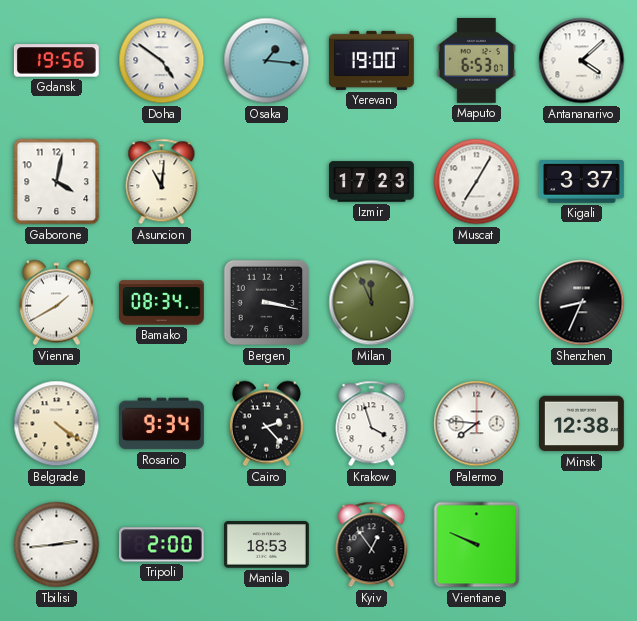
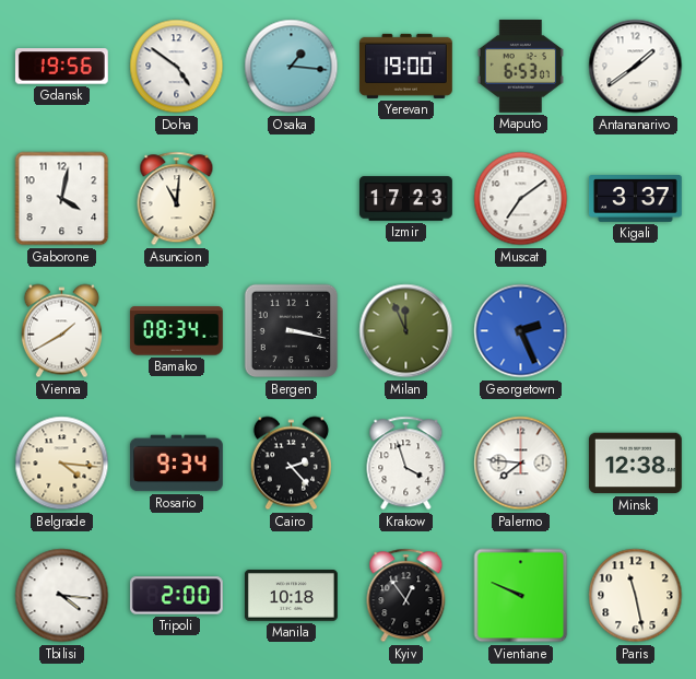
Antananarivo: 4:08 -> 1:39
Muscat: 7:05 -> 7:09
Georgetown: none -> 2:26
Shenzhen: 8:34 -> none
Belgrade: 4:21 -> 4:16
Tbilisi: 2:44 -> 4:16
Manila: 18:53 -> 10:18
Paris: none -> 11:28
